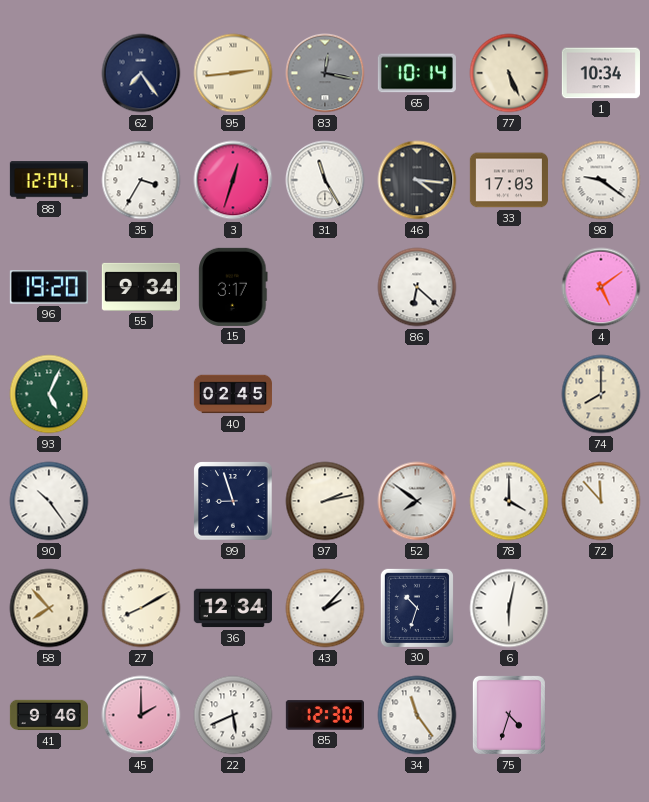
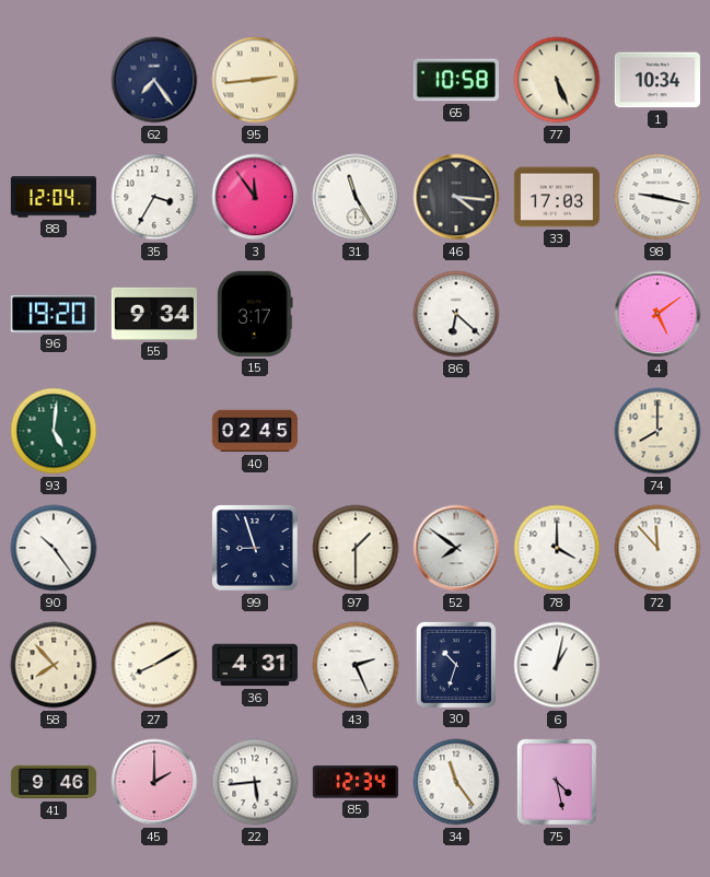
83: 12:17 -> none
65: 10:14 -> 10:58
3: 12:33 -> 11:54
98: 9:21 -> 9:17
93: 5:04 -> 5:01
97: 2:13 -> 1:30
36: 12:34 -> 4:31
43: 2:07 -> 2:26
6: 6:02 -> 1:02
22: 5:41 -> 5:44
85: 12:30 -> 12:34
75: 4:33 -> 4:28
